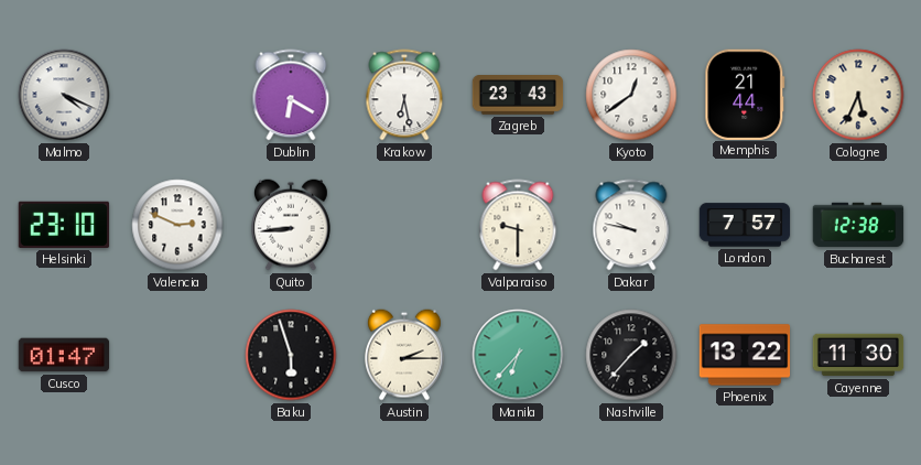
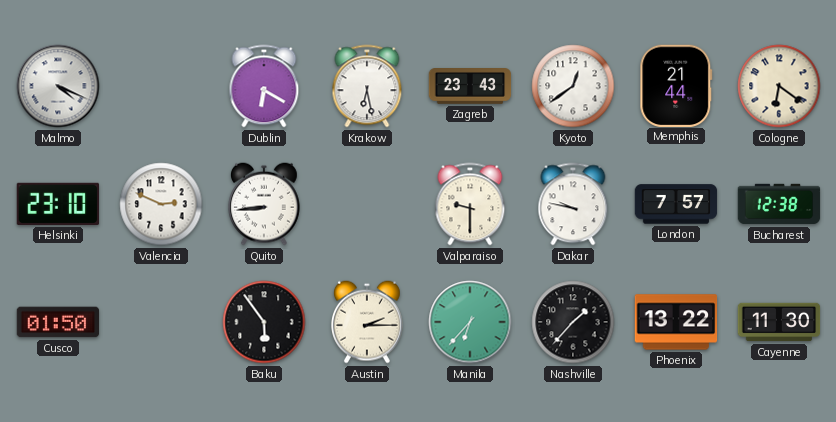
Cologne: 5:34 -> 6:21
Cusco: 01:47 -> 01:50
Baku: 5:57 -> 5:54
